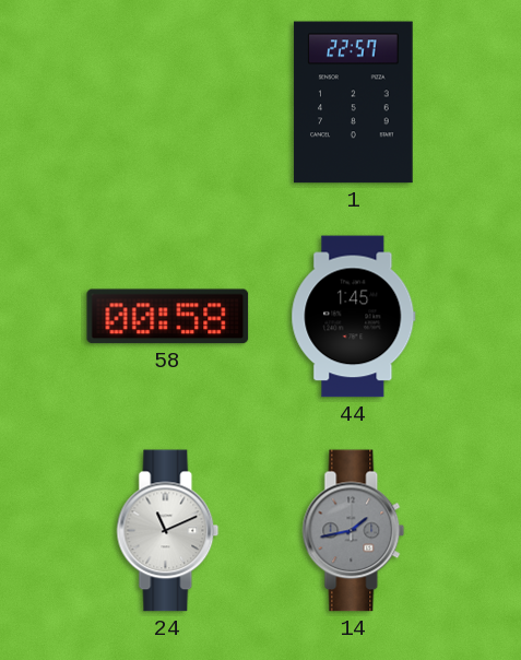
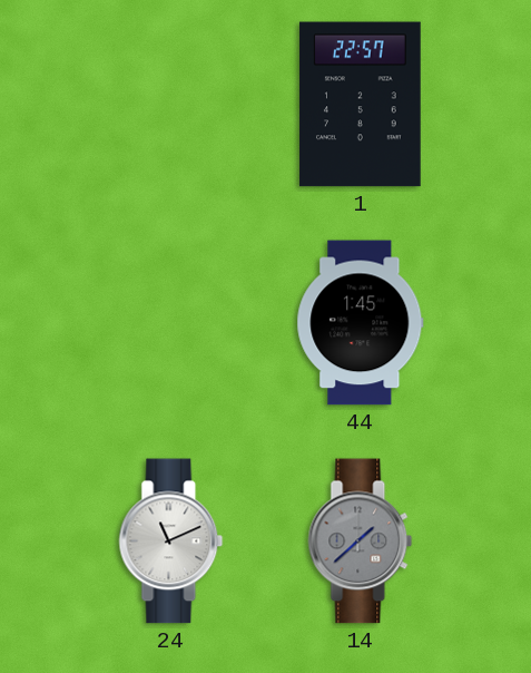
58: 00:58 -> none
14: 1:43 -> 1:38
